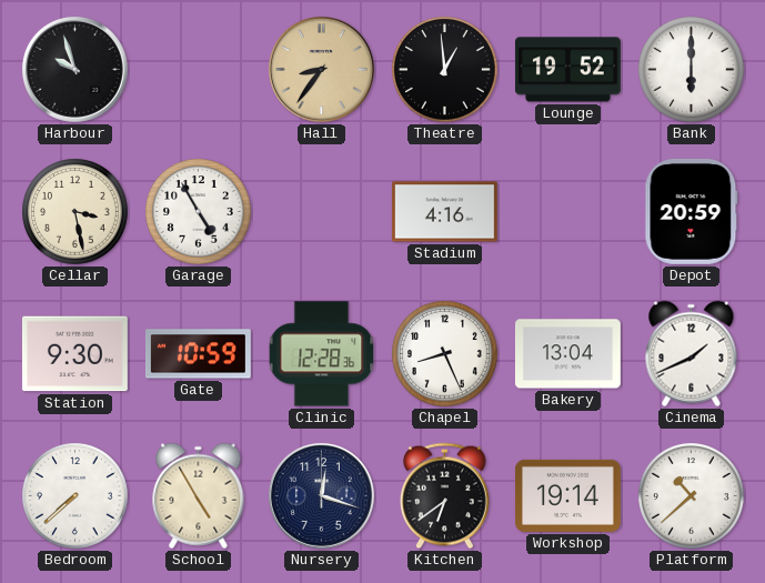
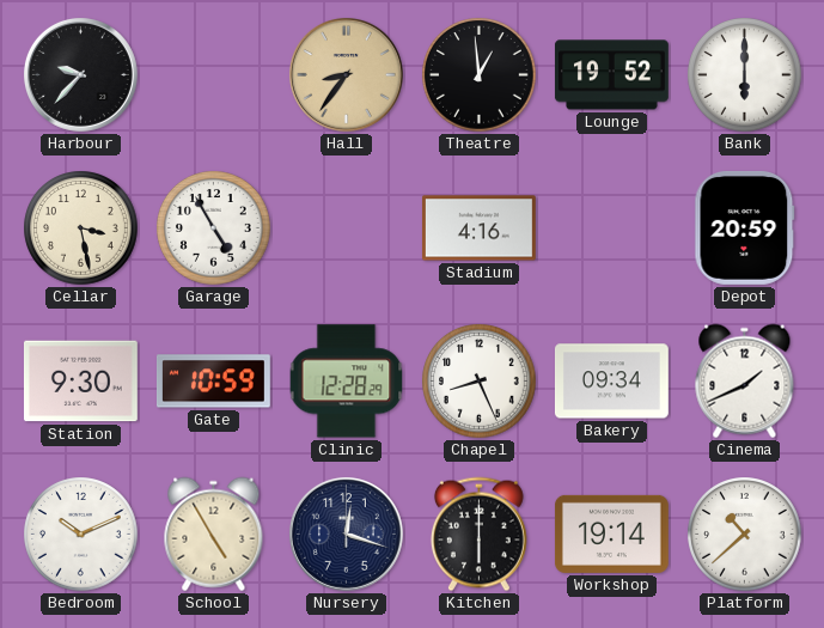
Harbour: 9:57 -> 9:37
Clinic: 12:28:36 -> 12:28:29
Bakery: 13:04 -> 09:34
Bedroom: 7:38 -> 10:11
Kitchen: 6:39 -> 6:00
